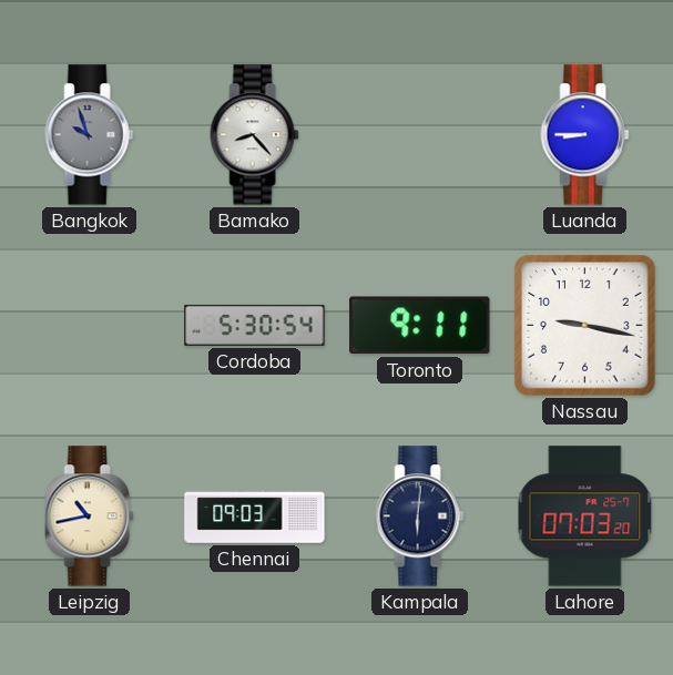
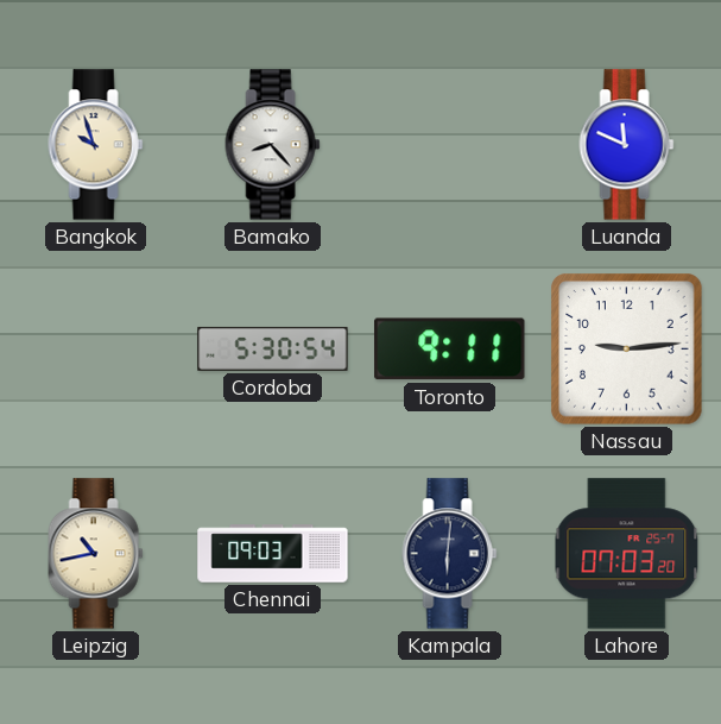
Bangkok dial: grey -> cream
Luanda: 8:45 -> 11:49
Nassau: 9:17 -> 9:14
